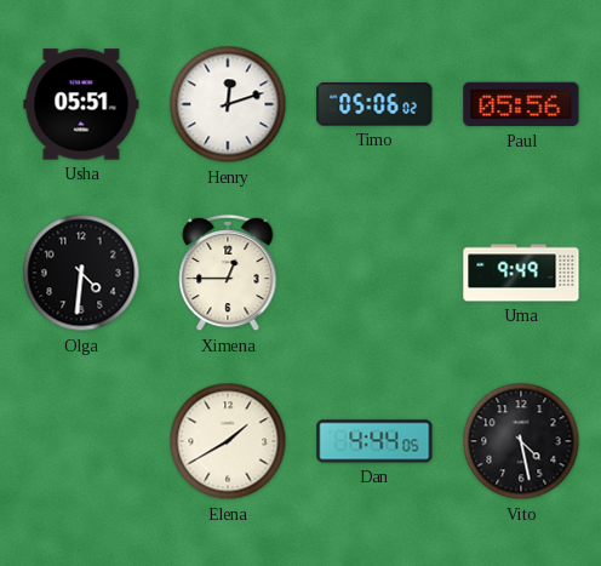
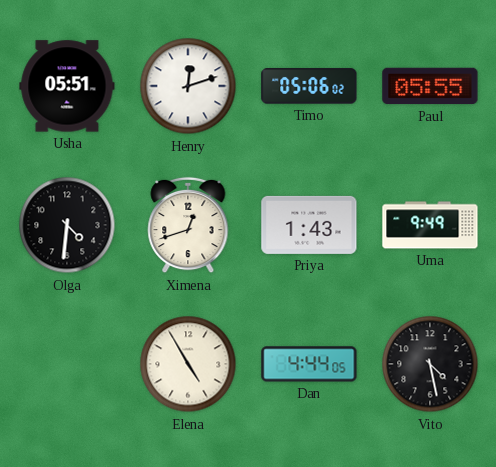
Paul: 05:56 -> 05:55
Ximena: 12:45 -> 12:42
Priya: none -> 1:43
Elena: 1:40 -> 4:55
